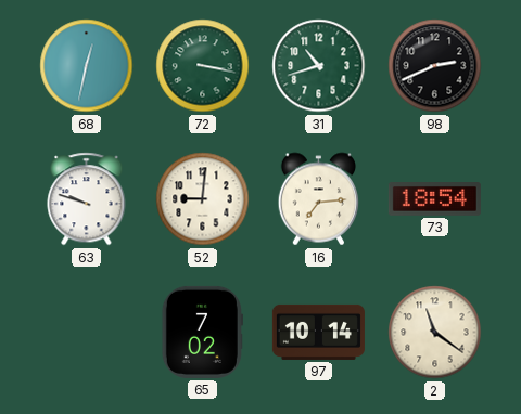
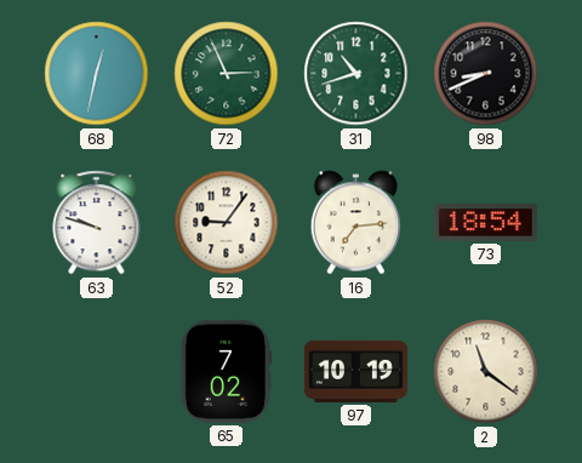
72: 3:17 -> 2:56
98: 2:41 -> 8:41
52: 9:01 -> 9:06
97: 10:14 -> 10:19
